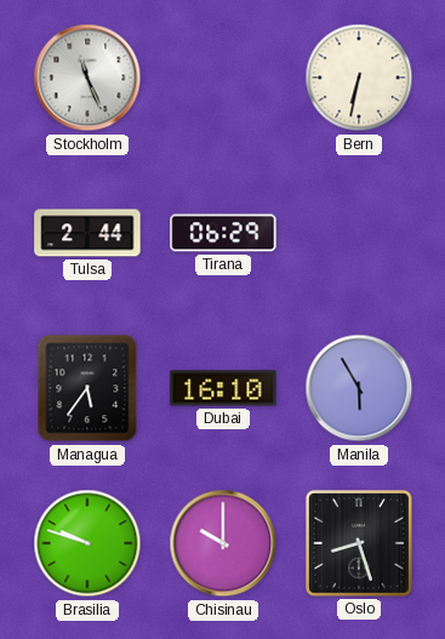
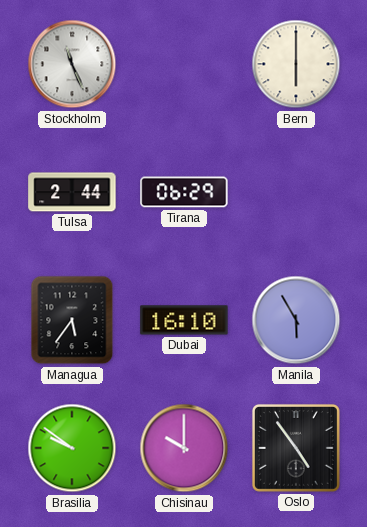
Bern: 6:32 -> 6:00
Brasilia: 9:48 -> 9:51
Oslo: 8:27 -> 4:54
